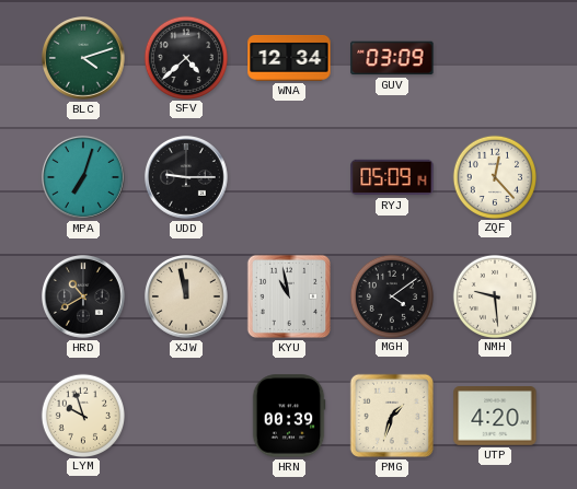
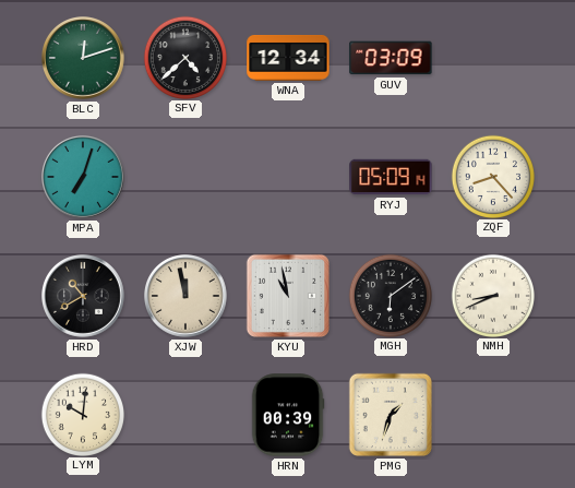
BLC: 4:12 -> 12:12
UDD: 9:15 -> none
ZQF: 12:23 -> 8:23
MGH: 4:09 -> 6:09
NMH: 9:29 -> 8:41
LYM: 9:57 -> 10:01
UTP: 4:20 -> none
